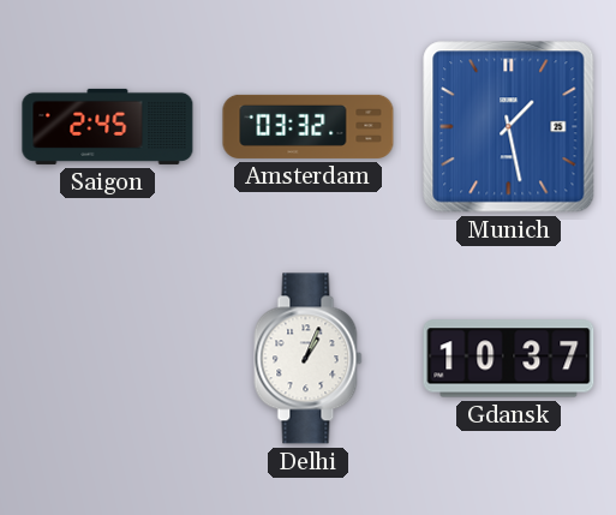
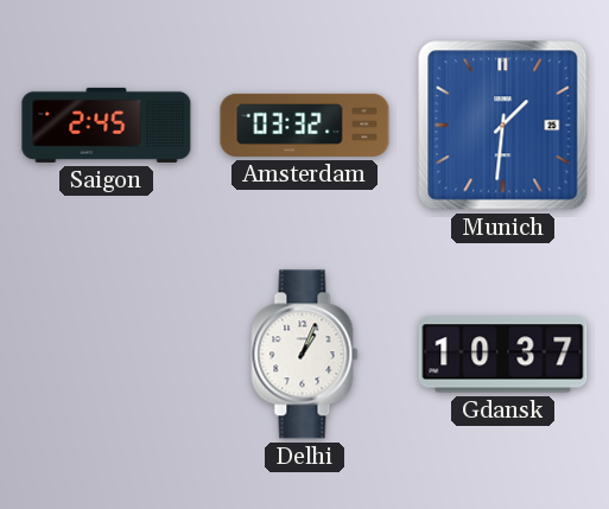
Munich: 1:28 -> 1:31
